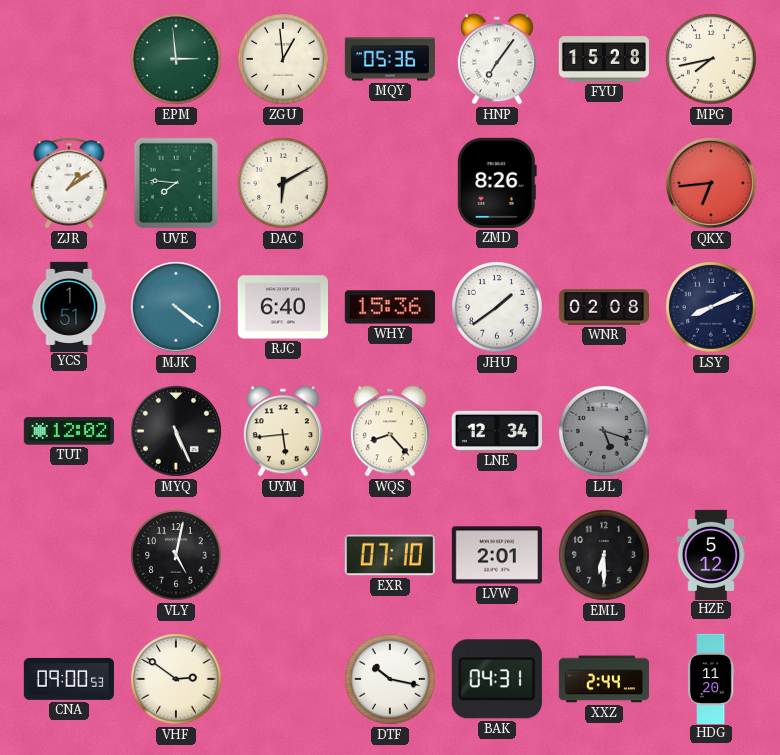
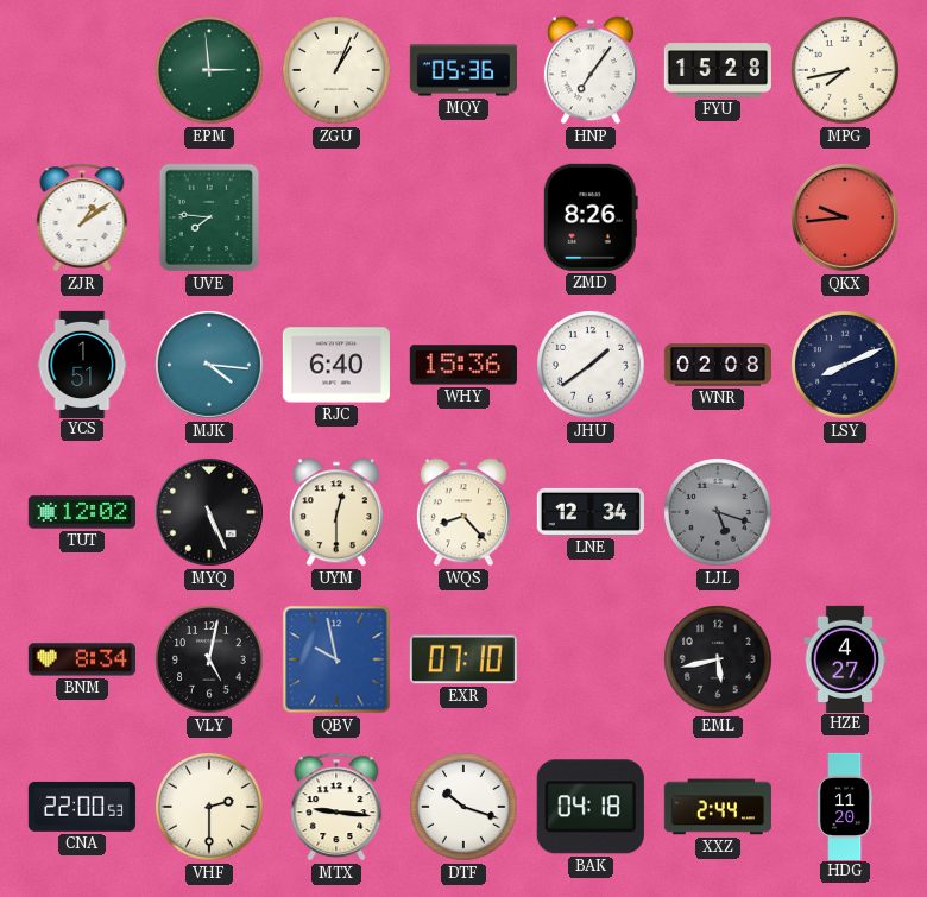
ZGU: 12:59 -> 1:04
DAC: 6:10 -> none
QKX: 6:44 -> 9:44
MJK: 4:21 -> 4:16
UYM: 5:44 -> 12:30
BNM: none -> 8:34
QBV: none -> 9:58
LVW: 2:01 -> none
EML: 6:30 -> 5:43
HZE: 5:12 -> 4:27
CNA: 09:00 -> 22:00
VHF: 2:51 -> 2:30
MTX: none -> 9:16
DTF: 10:17 -> 10:18
BAK: 04:31 -> 04:18
